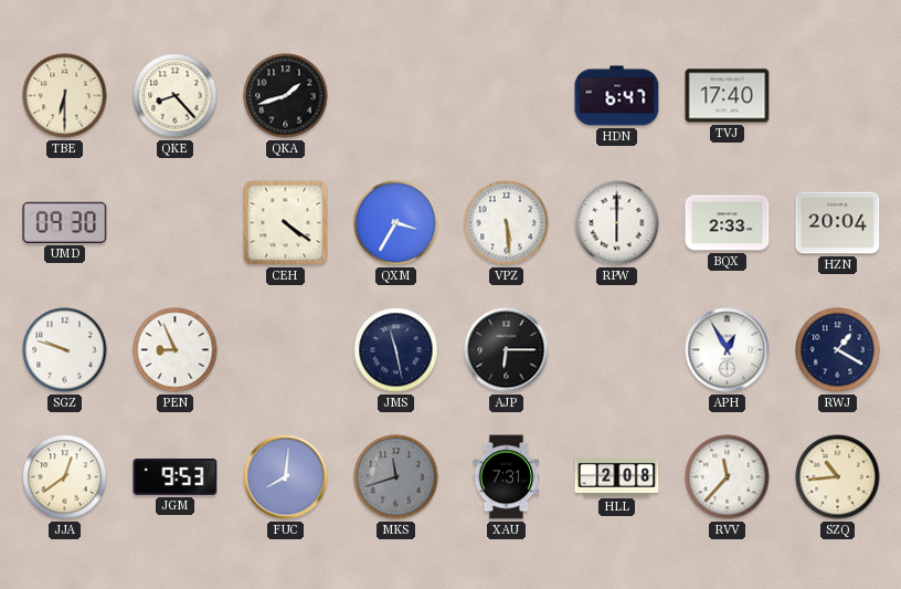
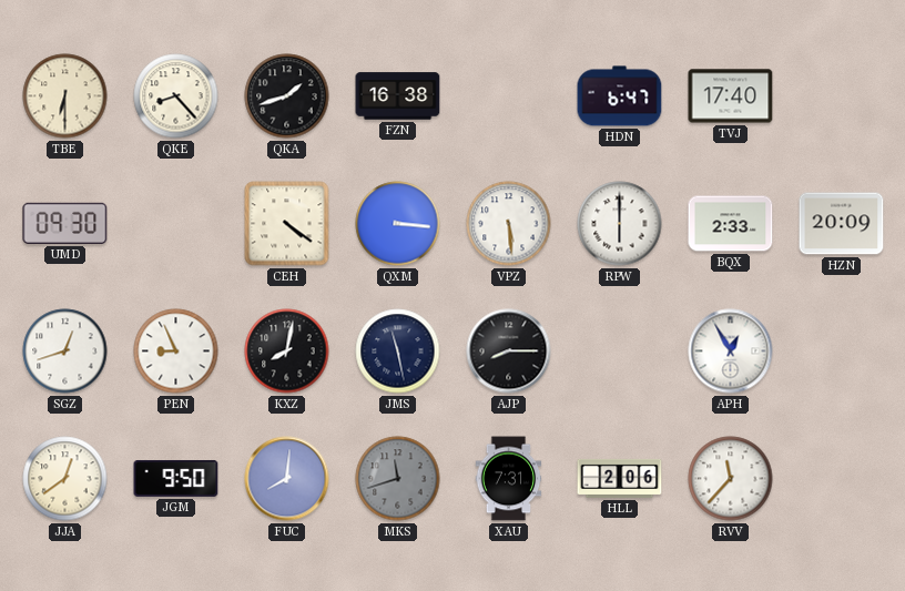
FZN: none -> 16:38
QXM: 3:35 -> 3:16
HZN: 20:04 -> 20:09
SGZ: 9:48 -> 12:42
KXZ: none -> 8:02
AJP: 6:15 -> 8:15
RWJ: 1:20 -> none
JGM: 9:53 -> 9:50
HLL: 2:08 -> 2:06
SZQ: 10:44 -> none
